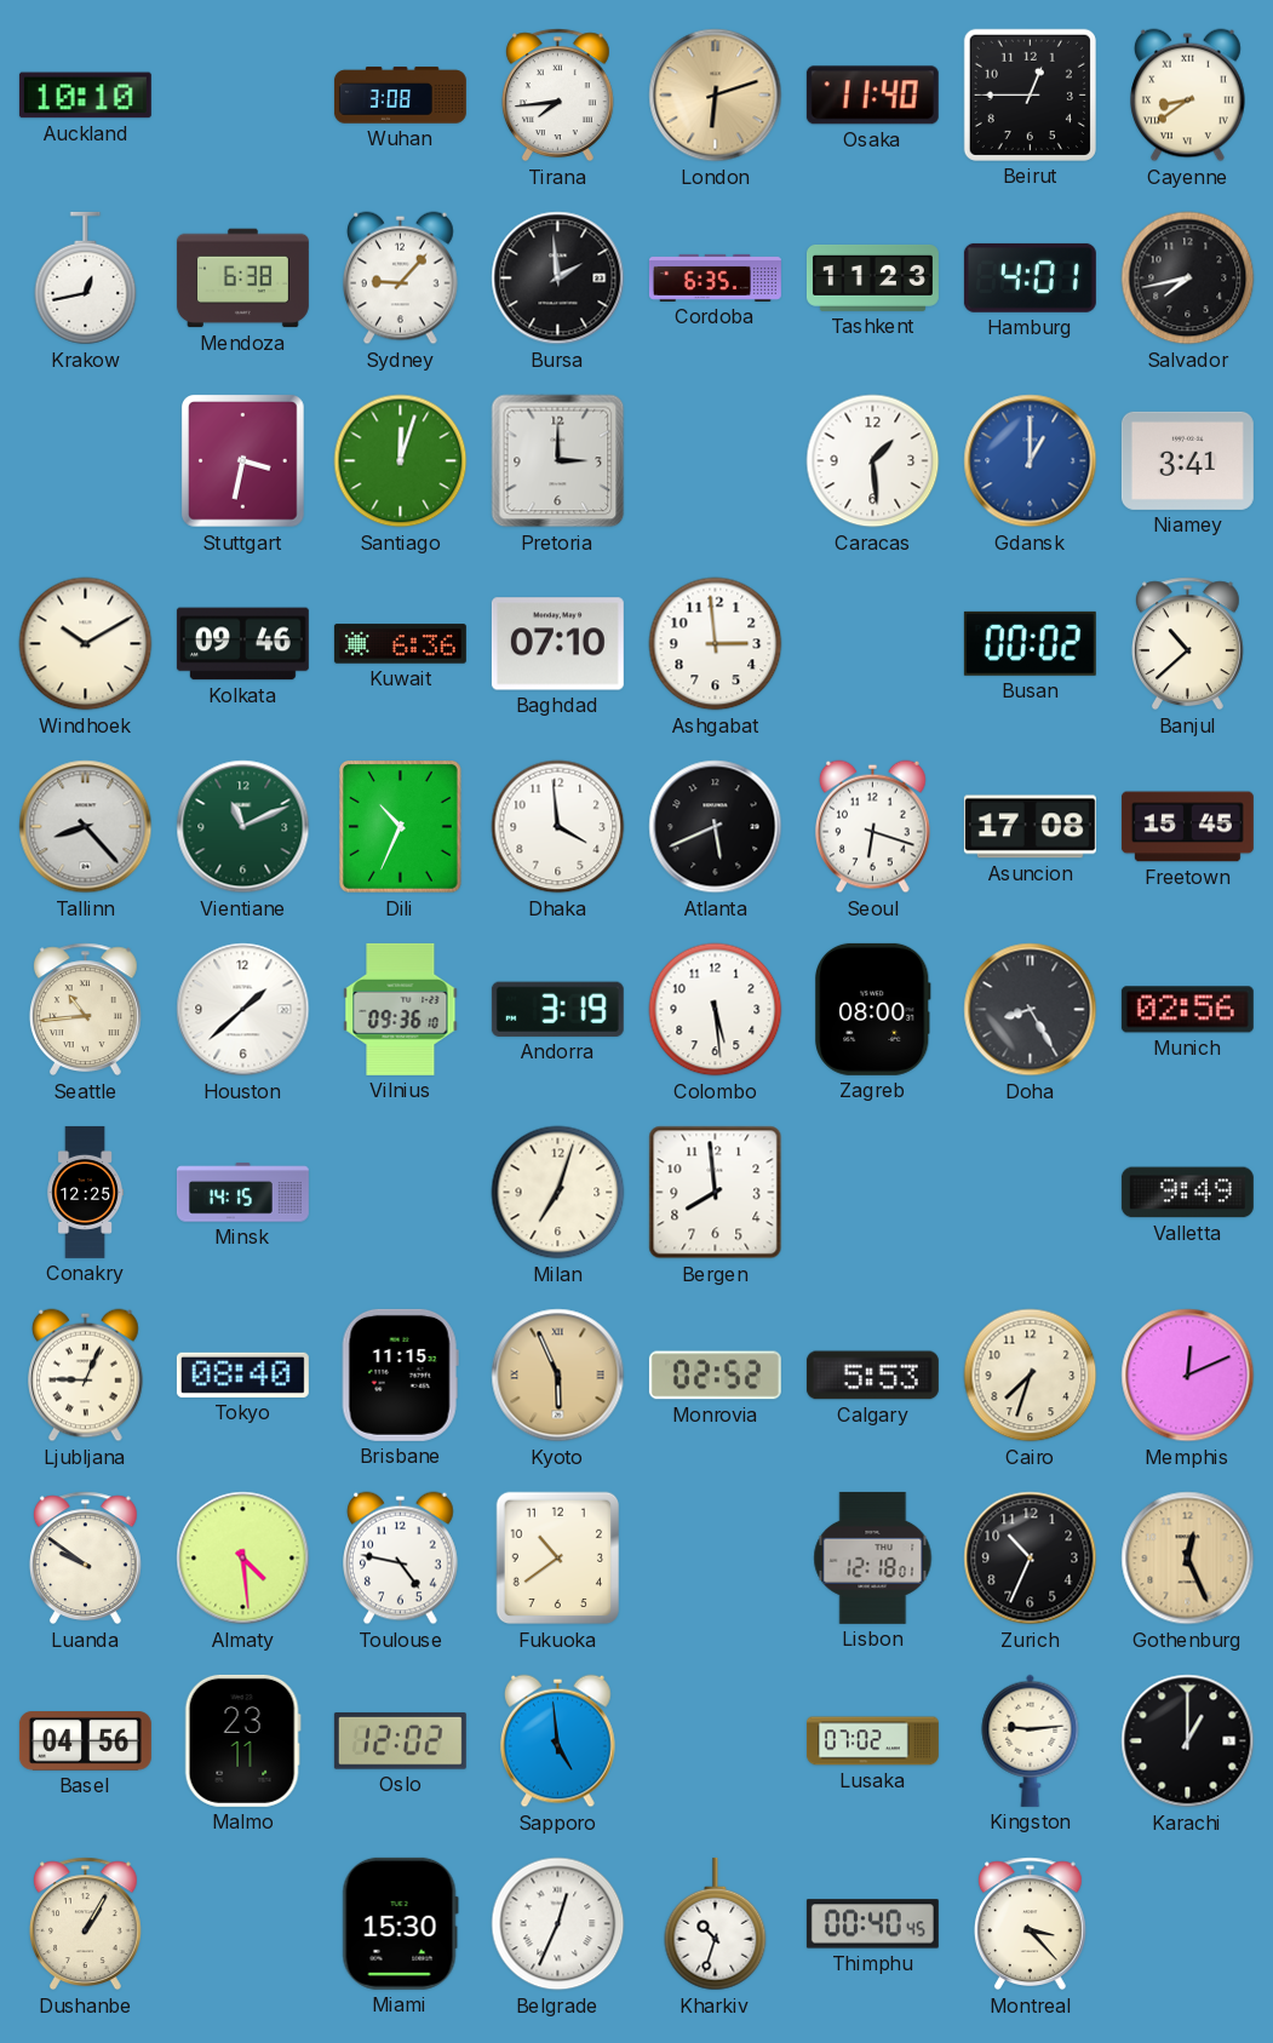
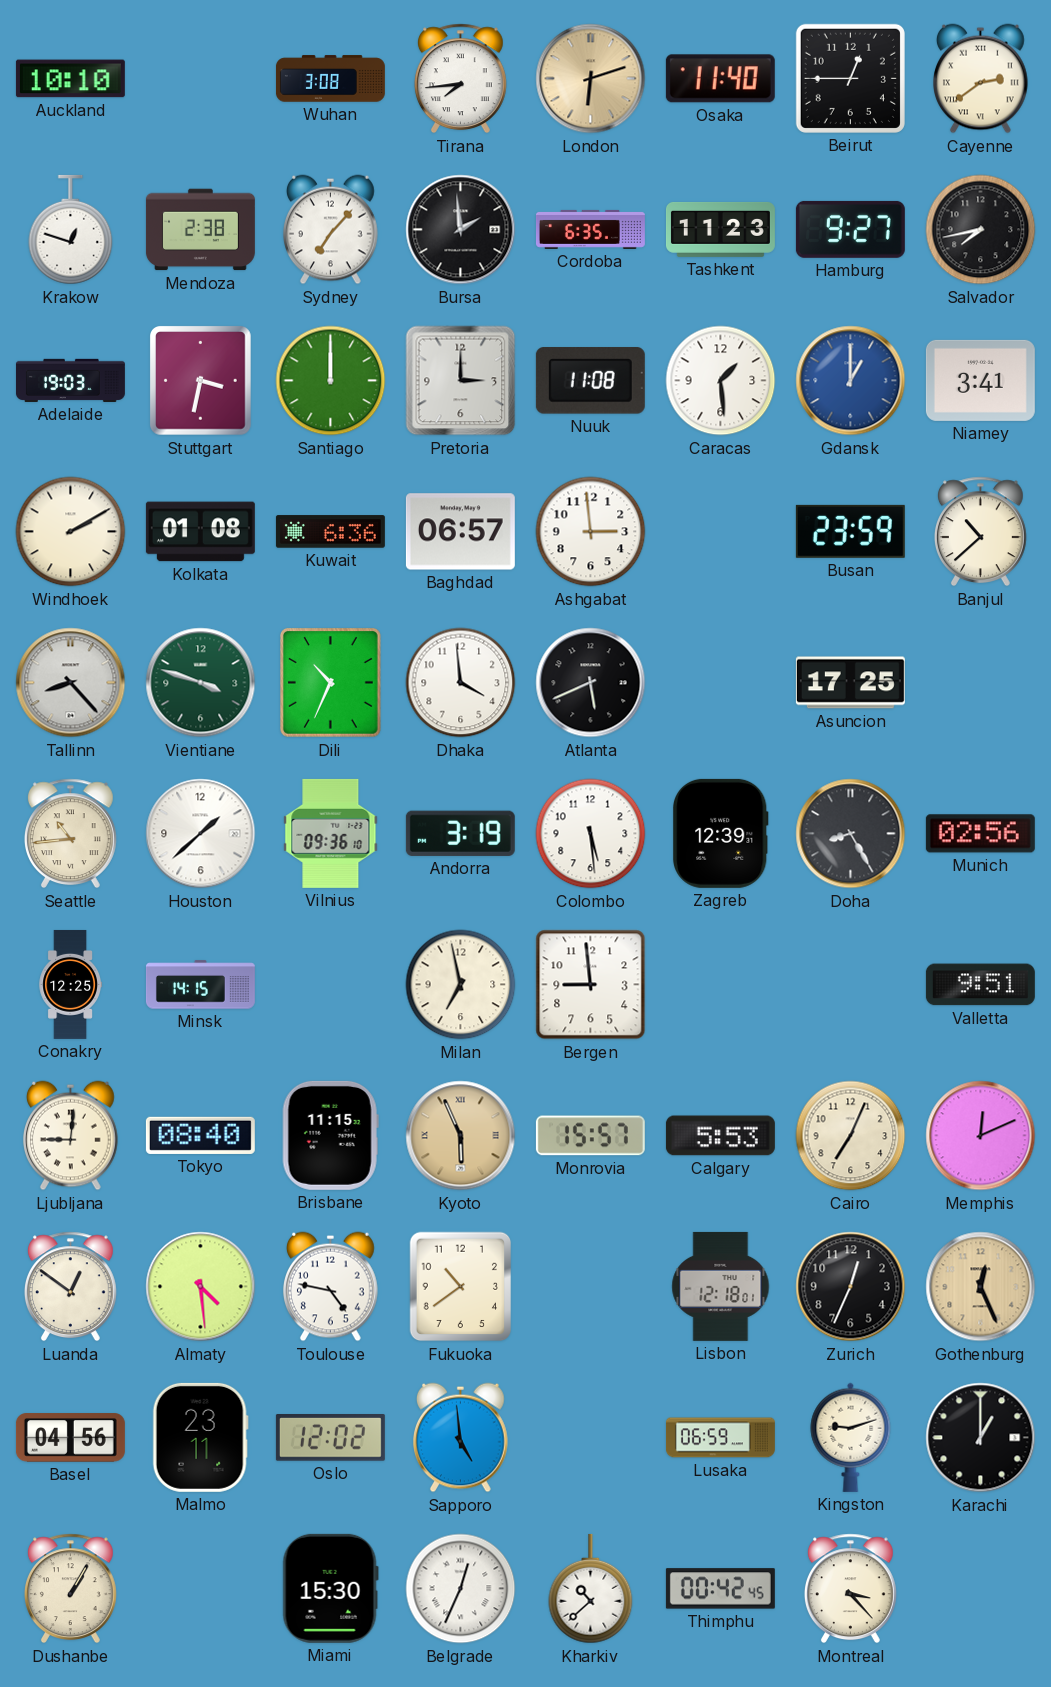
Cayenne: 8:39 -> 2:39
Krakow: 12:43 -> 12:48
Mendoza: 6:38 -> 2:38
Sydney: 9:07 -> 7:07
Hamburg: 4:01 -> 9:27
Adelaide: none -> 19:03
Santiago: 12:03 -> 12:00
Nuuk: none -> 11:08
Windhoek: 10:10 -> 2:10
Kolkata: 09:46 -> 01:08
Baghdad: 07:10 -> 06:57
Busan: 00:02 -> 23:59
Vientiane: 11:11 -> 3:48
Seoul: 6:18 -> none
Asuncion: 17:08 -> 17:25
Freetown: 15:45 -> none
Zagreb: 08:00 -> 12:39
Milan: 7:03 -> 6:58
Bergen: 7:59 -> 8:59
Valletta: 9:49 -> 9:51
Ljubljana: 9:04 -> 9:01
Monrovia: 02:52 -> 15:57
Cairo: 7:33 -> 7:04
Luanda: 9:51 -> 12:51
Zurich: 10:34 -> 12:34
Lusaka: 07:02 -> 06:59
Kingston: 9:14 -> 9:12
Kharkiv: 10:33 -> 10:38
Thimphu: 00:40 -> 00:42
